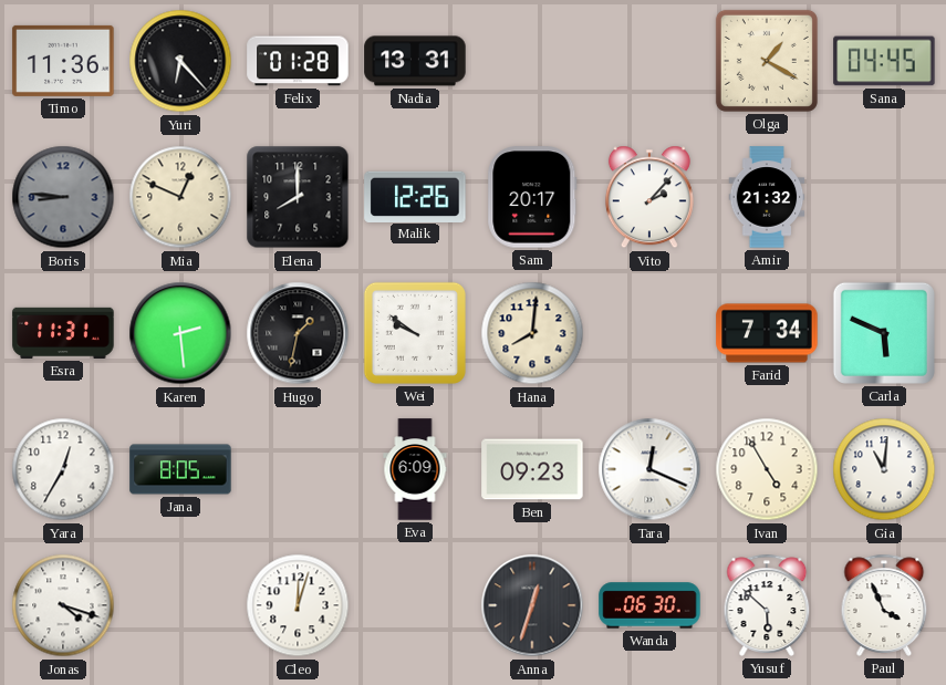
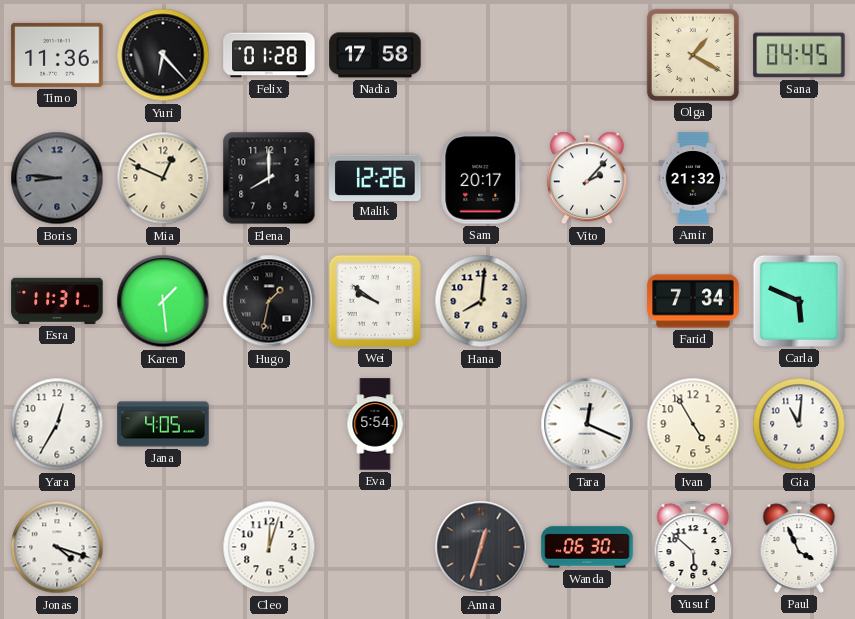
Nadia: 13:31 -> 17:58
Karen: 2:29 -> 1:29
Jana: 8:05 -> 4:05
Eva: 6:09 -> 5:54
Ben: 09:23 -> none
